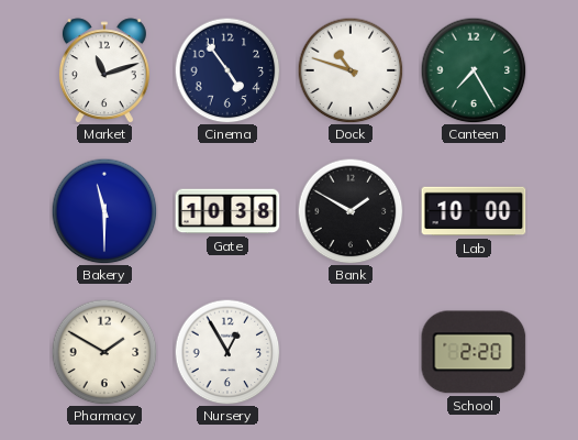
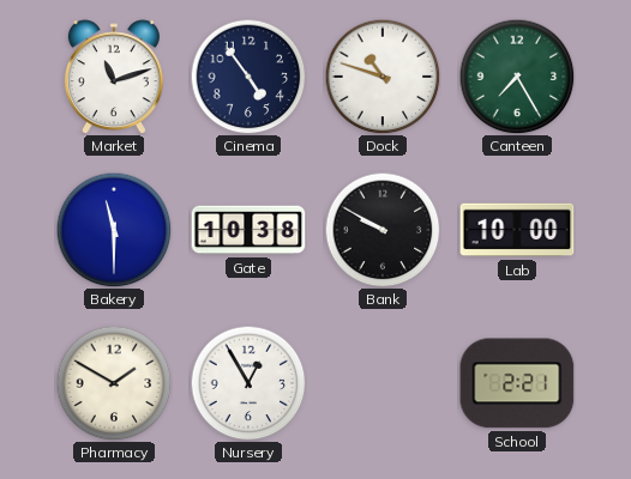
Bank: 1:50 -> 9:50
School: 2:20 -> 2:21
